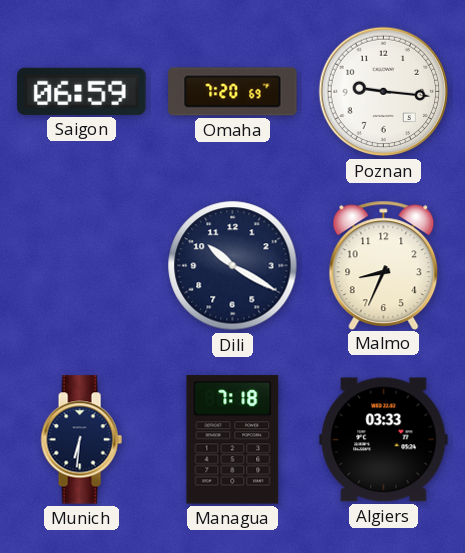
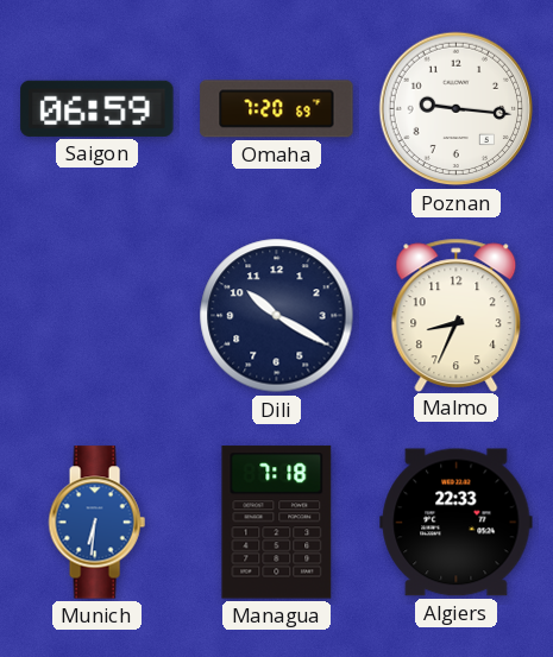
Munich dial: navy -> blue
Algiers: 03:33 -> 22:33
